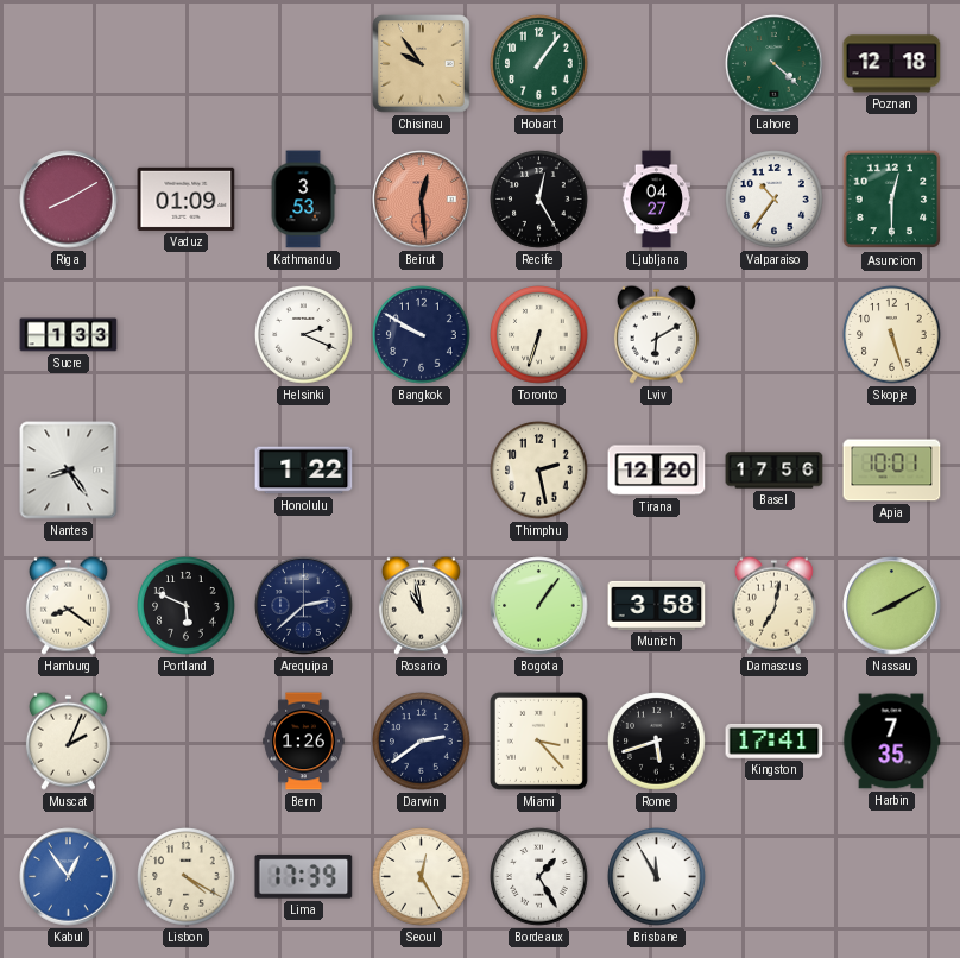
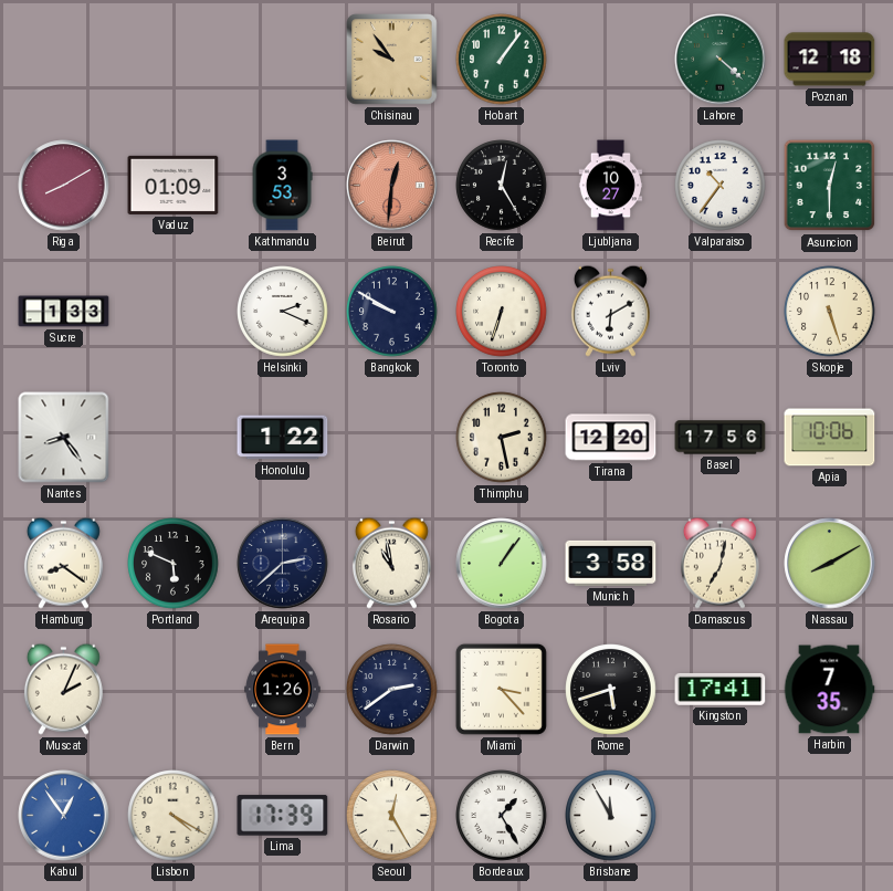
Beirut: 12:29 -> 12:31
Ljubljana: 04:27 -> 10:27
Apia: 10:01 -> 10:06
